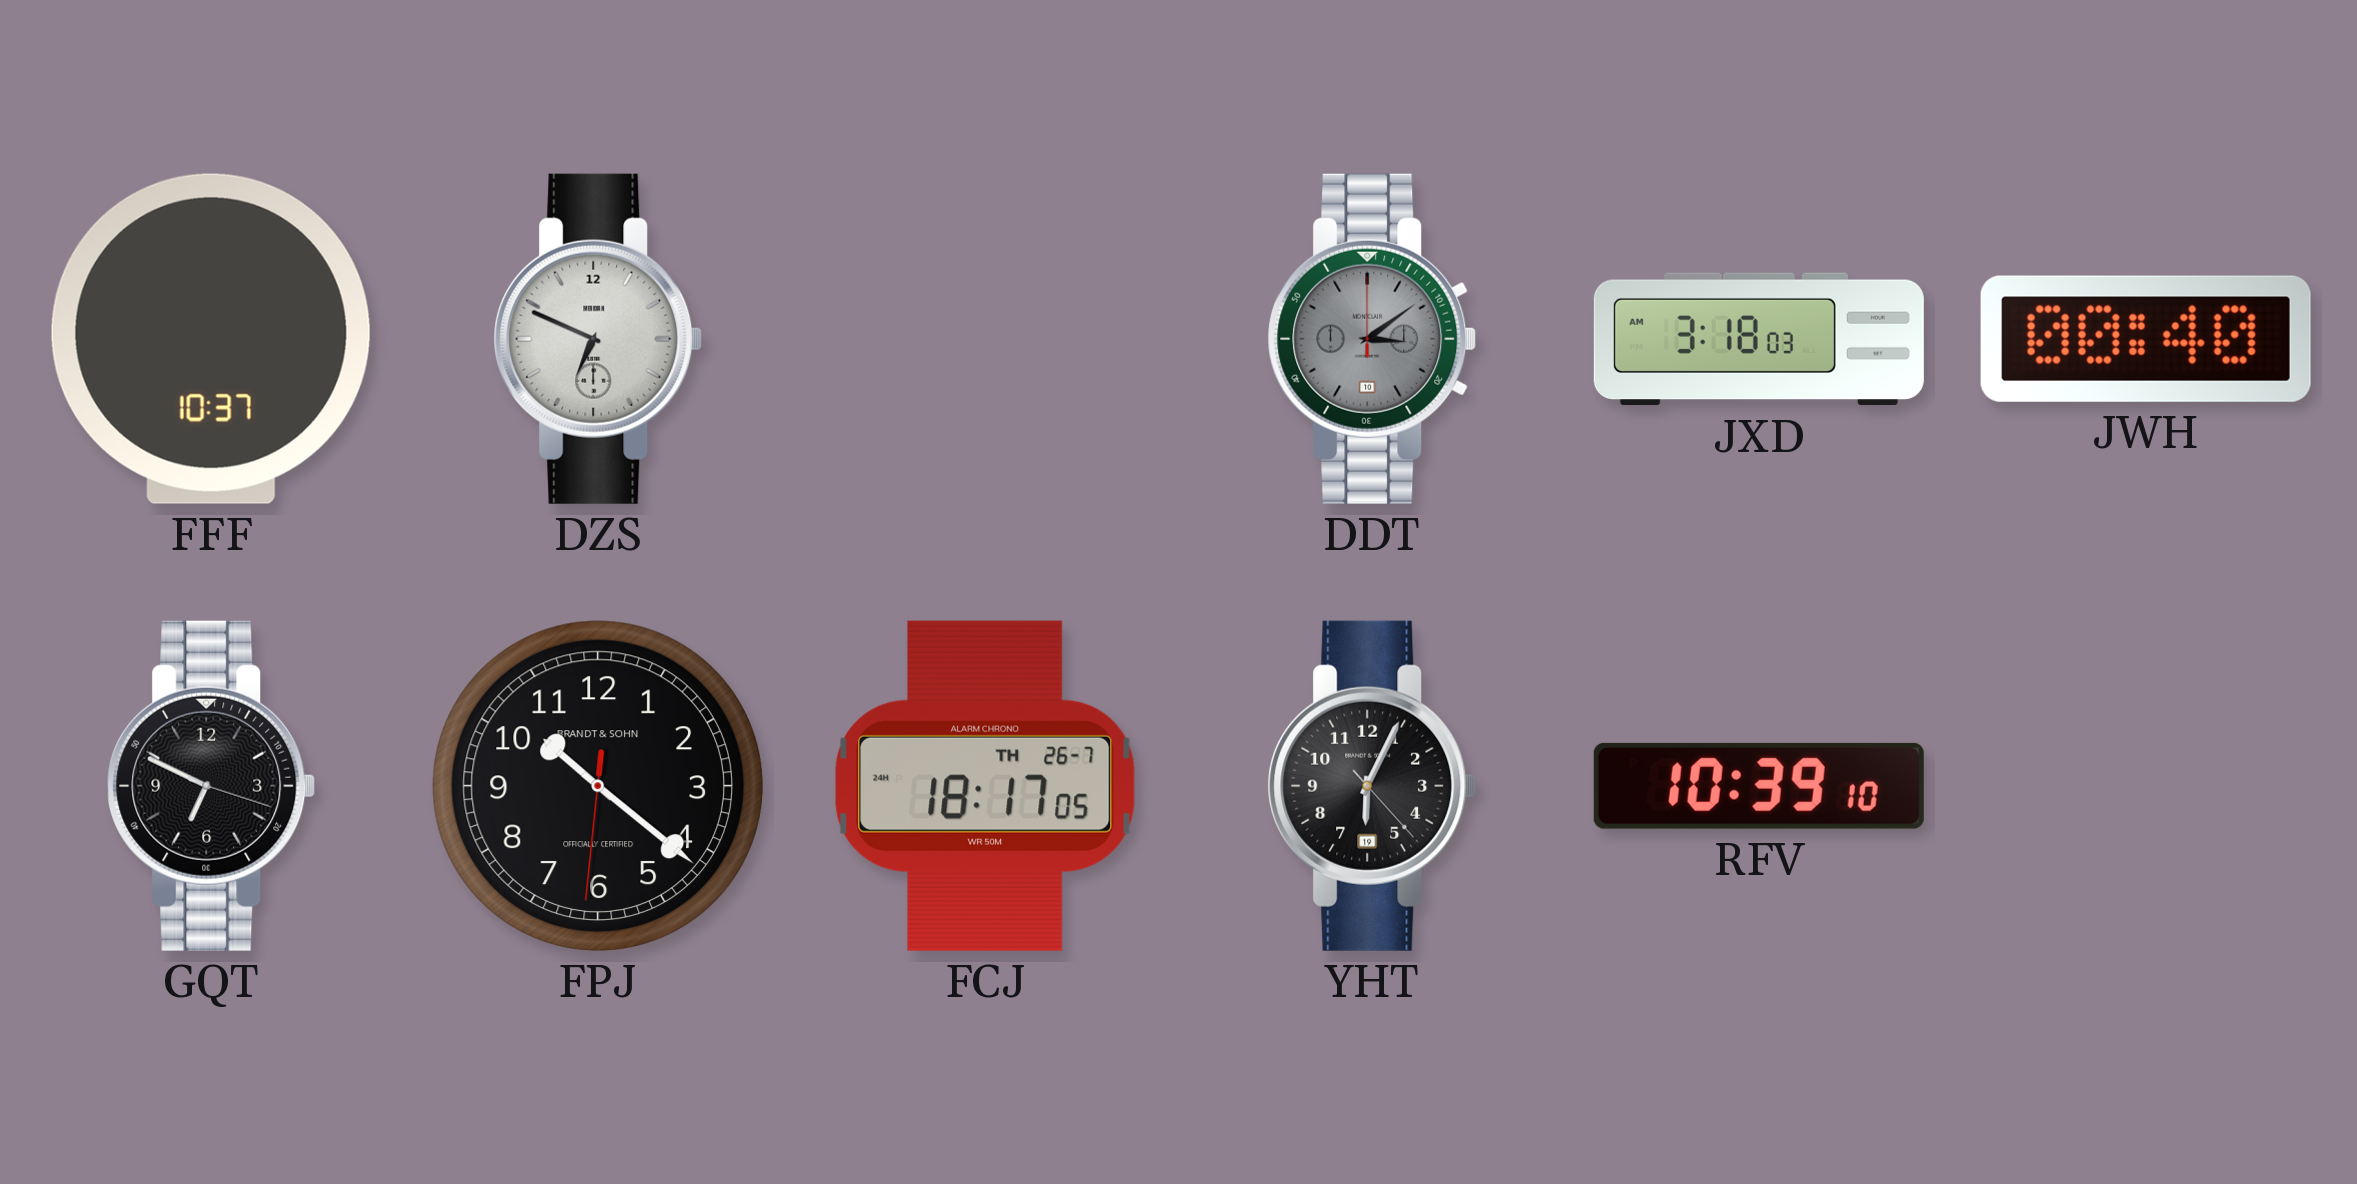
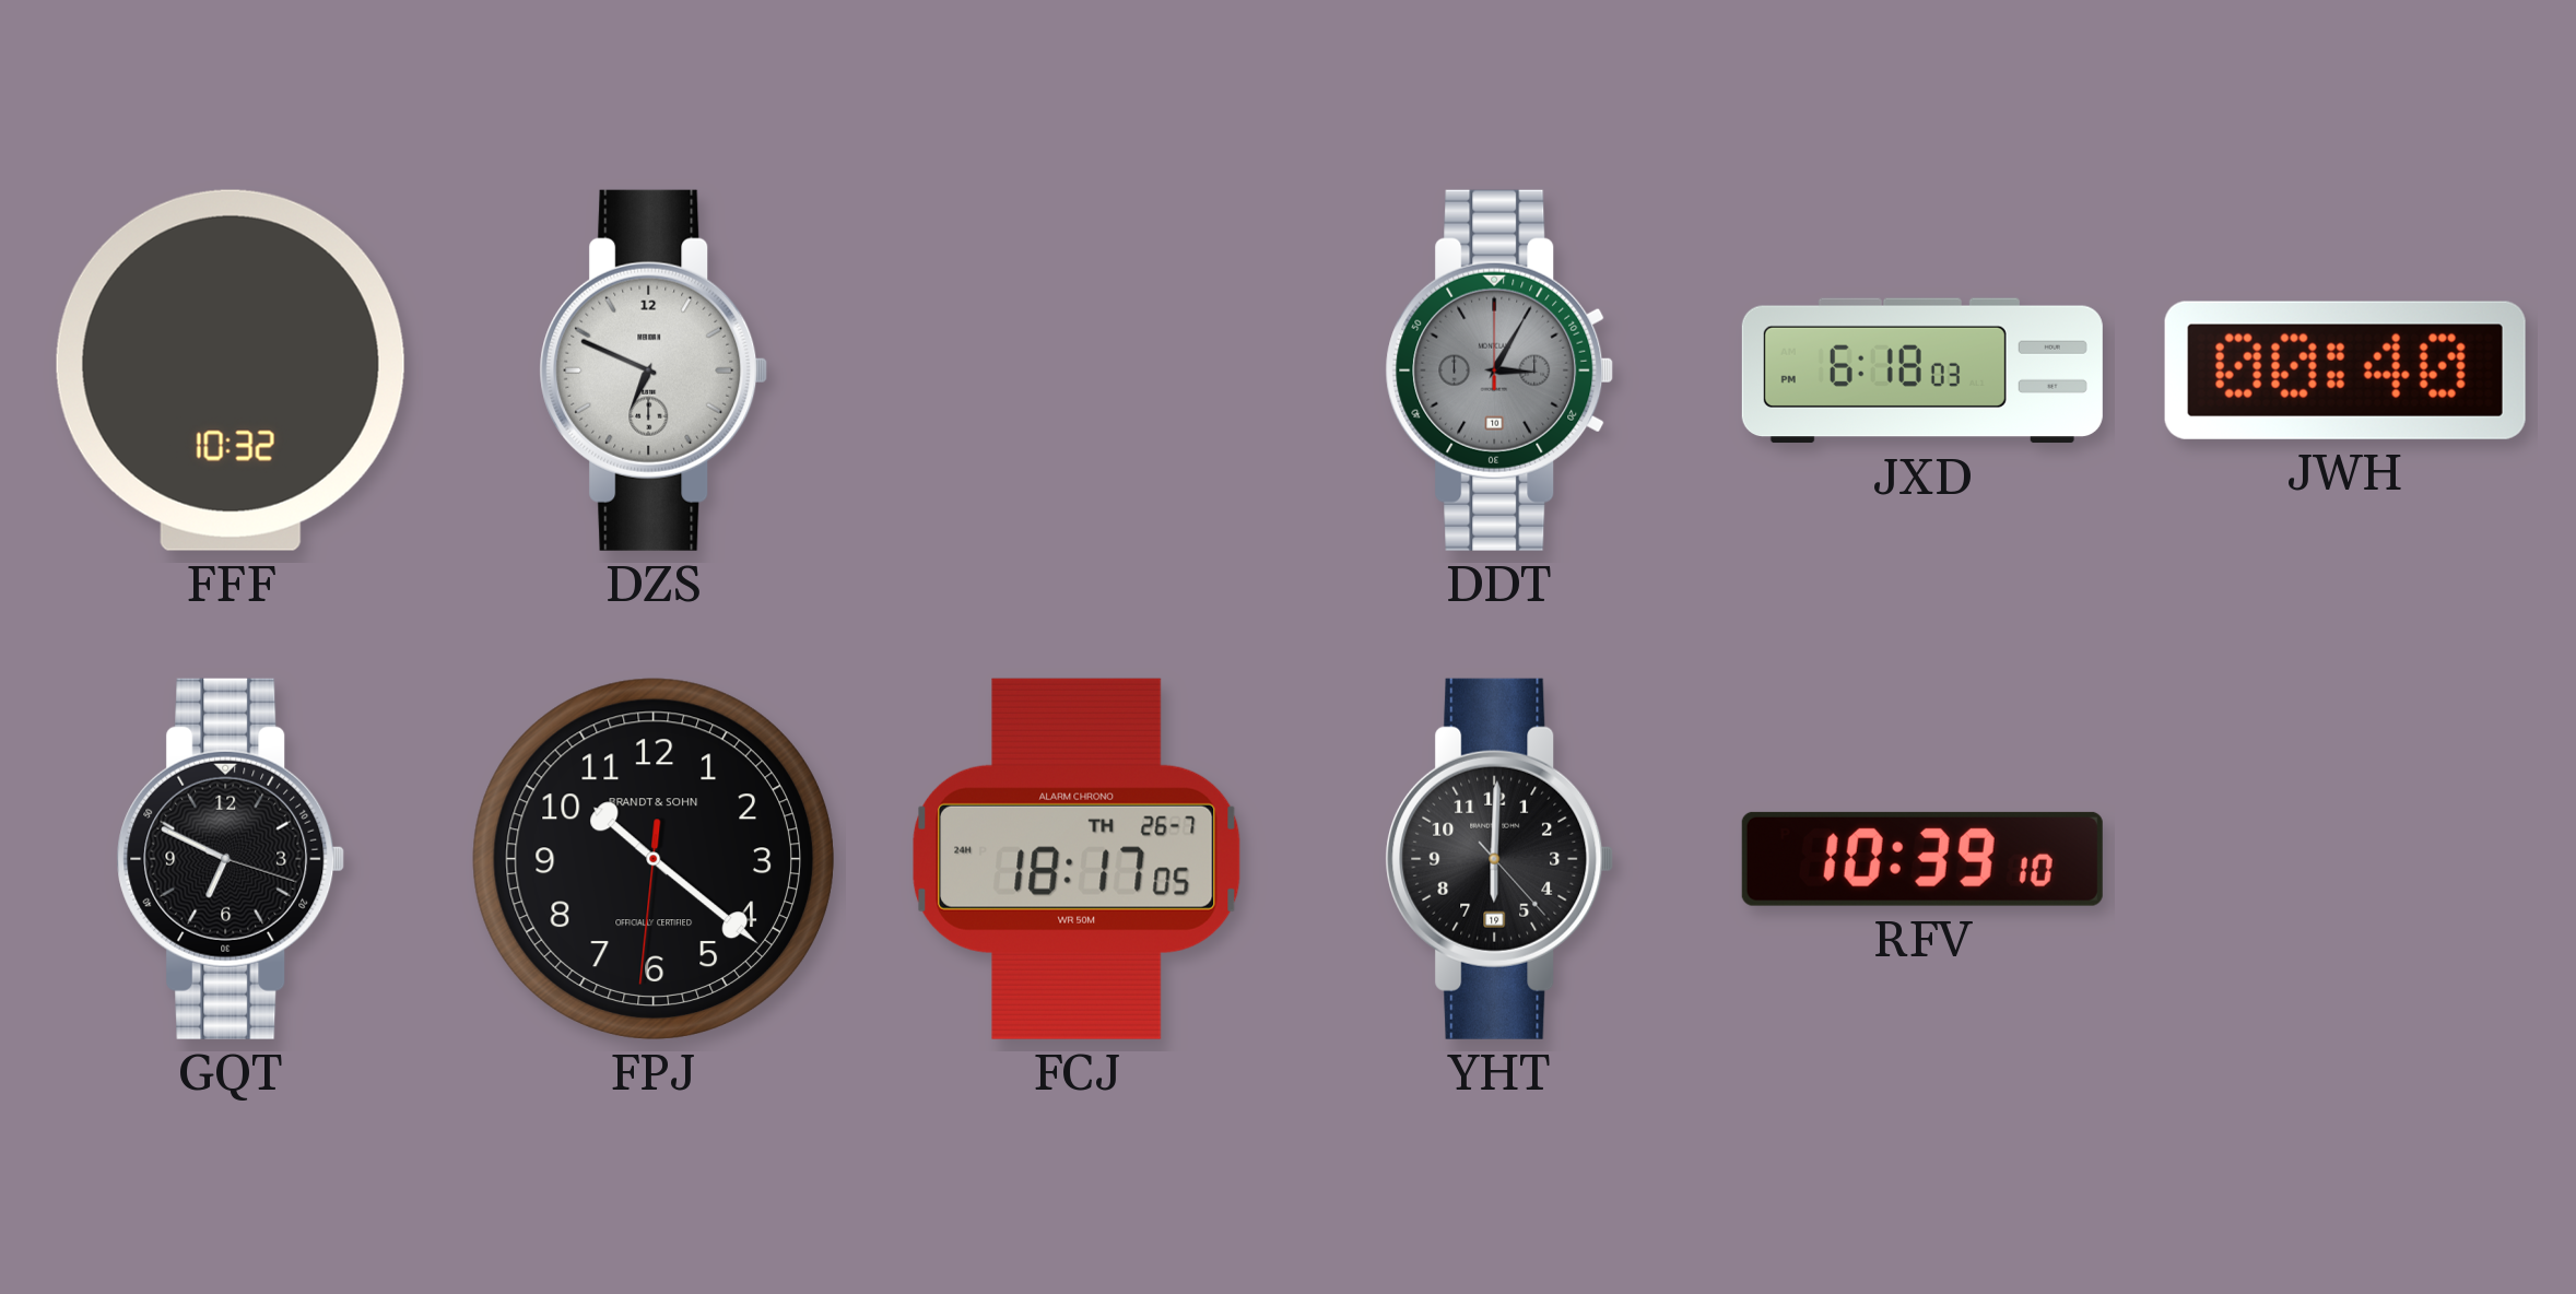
FFF: 10:37 -> 10:32
DDT: 3:09 -> 3:05
JXD: 3:18 -> 6:18
YHT: 6:04 -> 6:00
